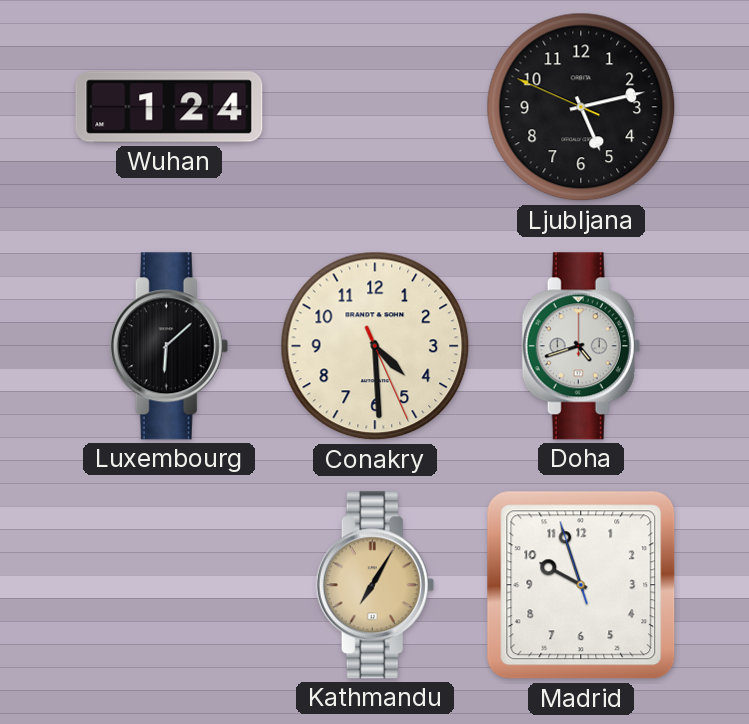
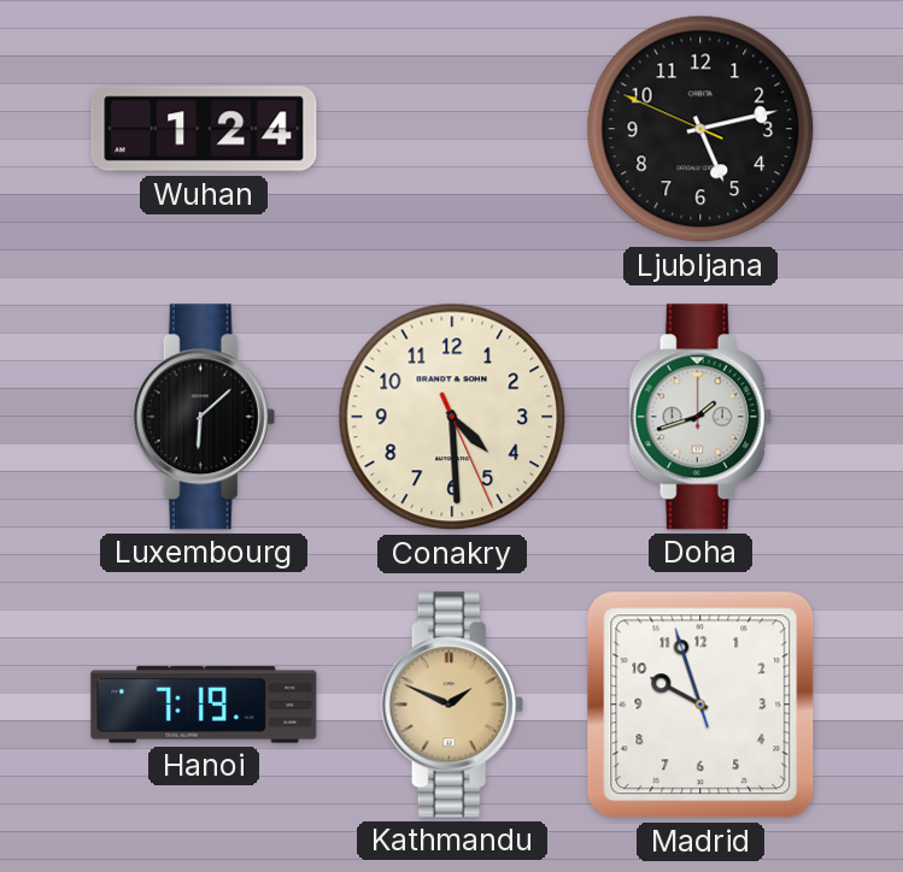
Doha: 4:42 -> 1:42
Hanoi: none -> 7:19
Kathmandu: 7:05 -> 1:49
